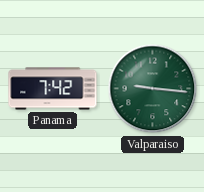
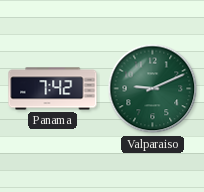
Valparaiso: 9:16 -> 9:11
